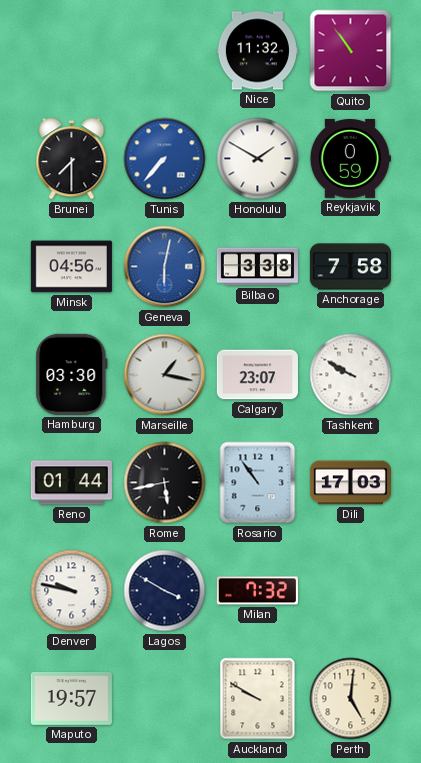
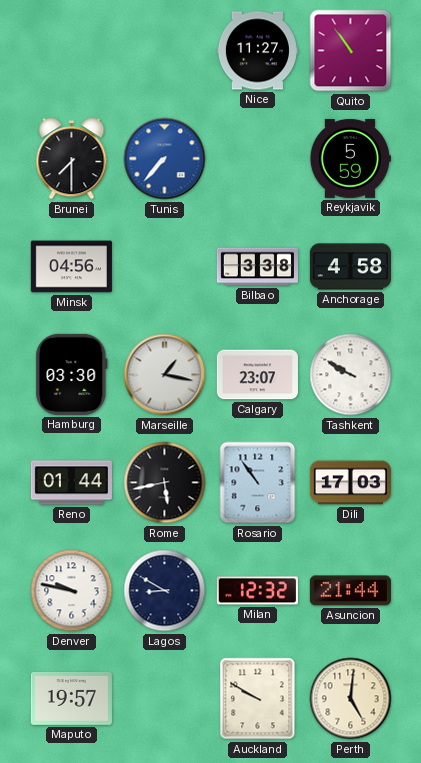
Nice: 11:32 -> 11:27
Honolulu: 1:50 -> none
Reykjavik: 0:59 -> 5:59
Geneva: 6:02 -> none
Anchorage: 7:58 -> 4:58
Lagos: 3:50 -> 8:50
Milan: 7:32 -> 12:32
Asuncion: none -> 21:44
